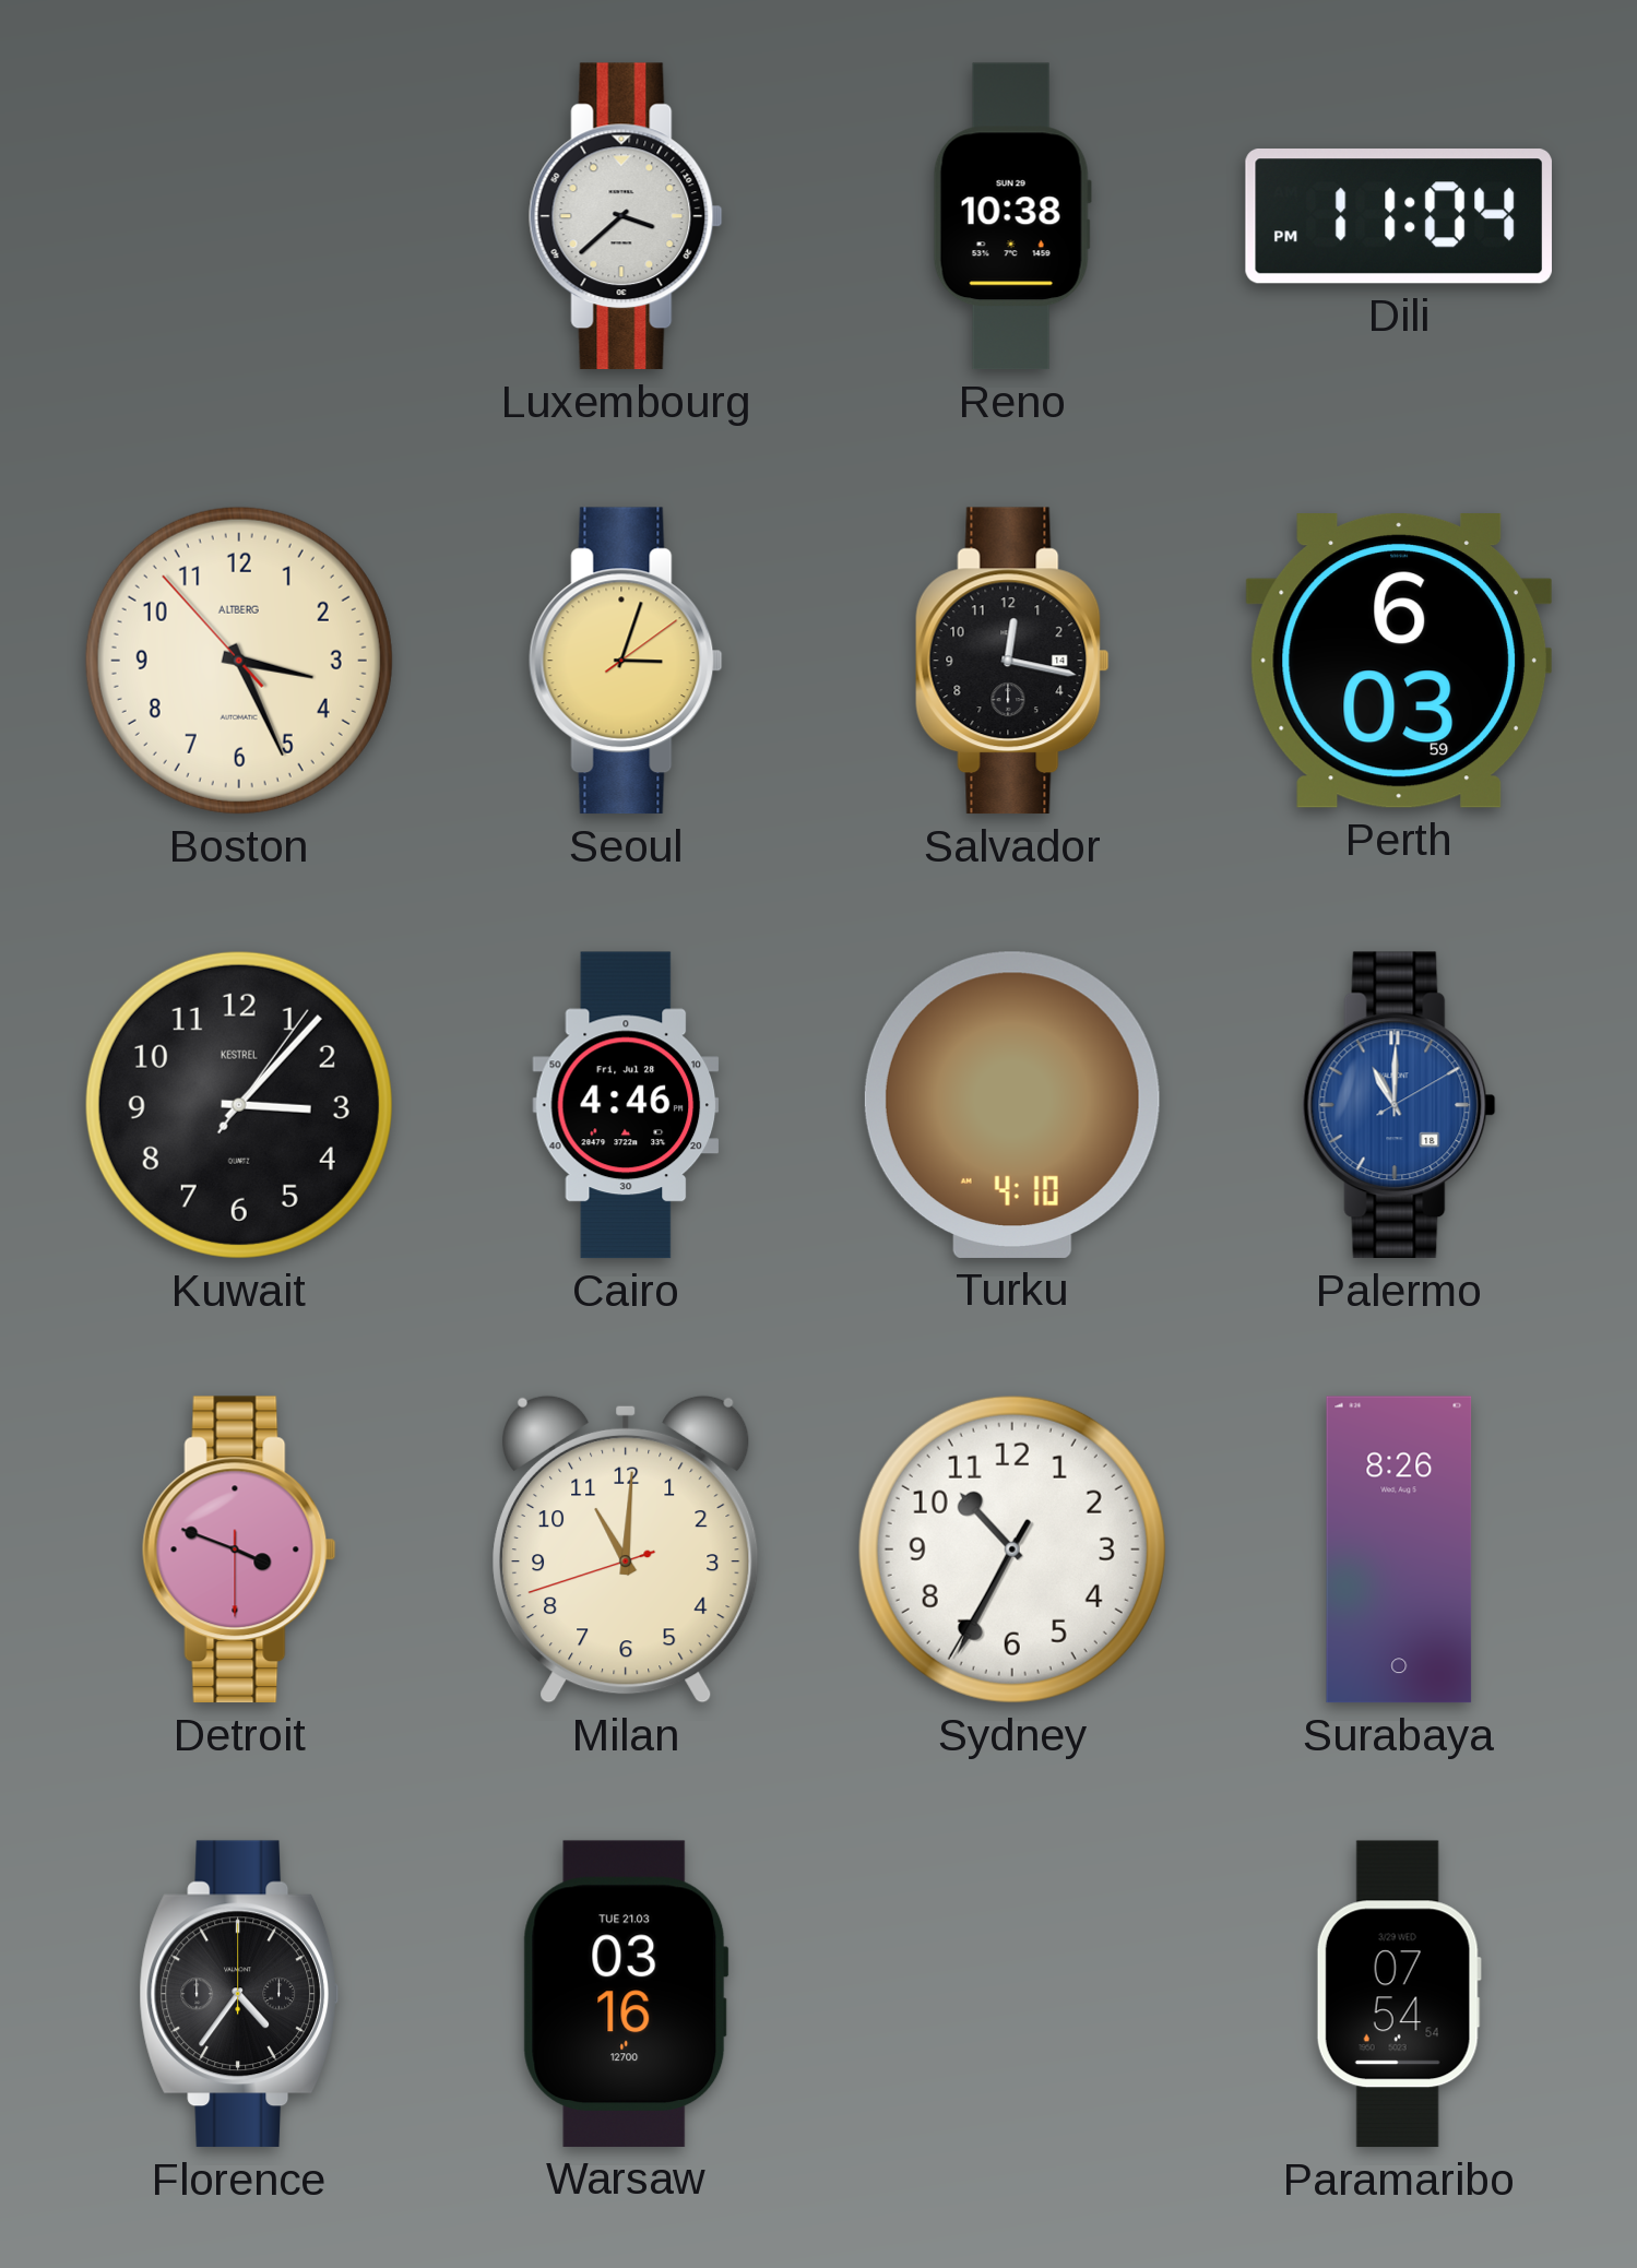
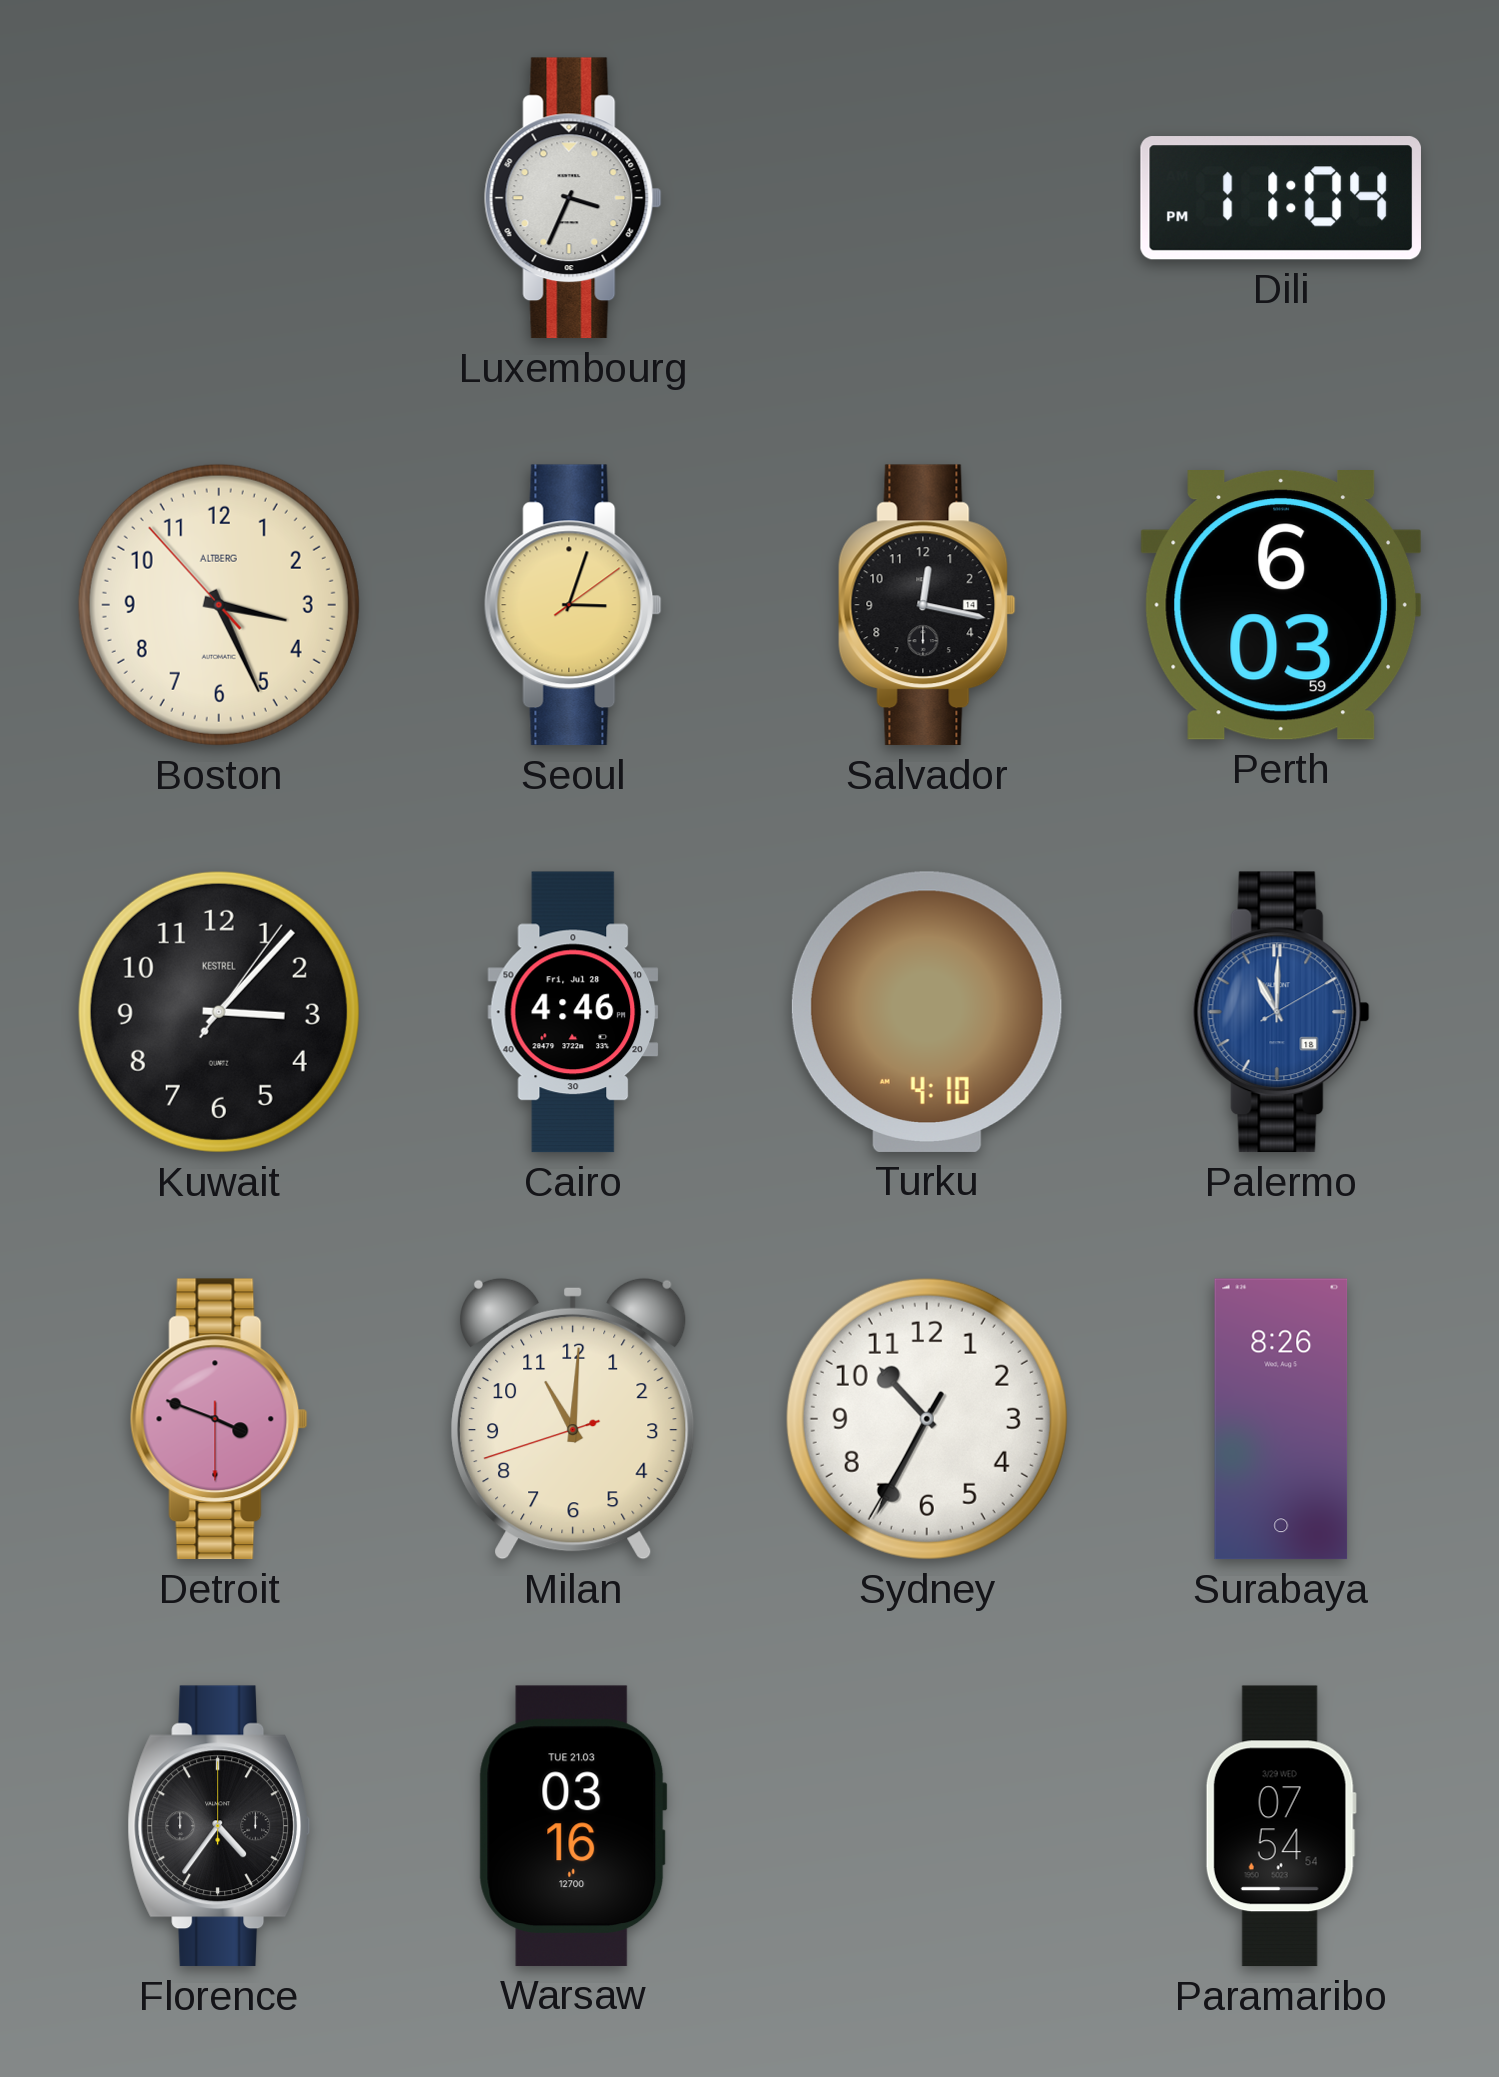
Luxembourg: 3:38 -> 3:34
Reno: 10:38 -> none
